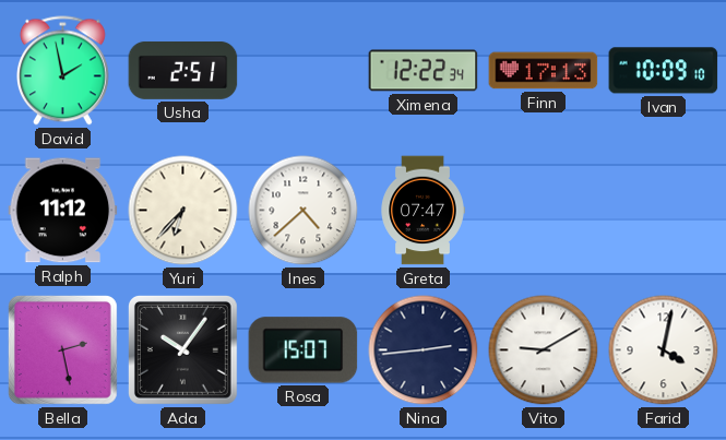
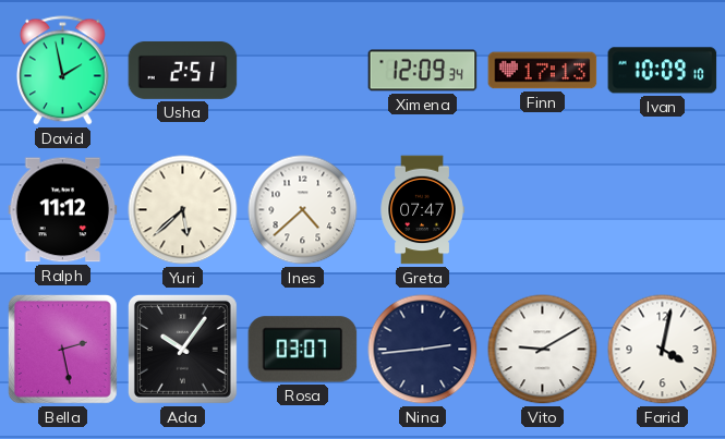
Ximena: 12:22 -> 12:09
Yuri: 6:37 -> 5:38
Rosa: 15:07 -> 03:07
